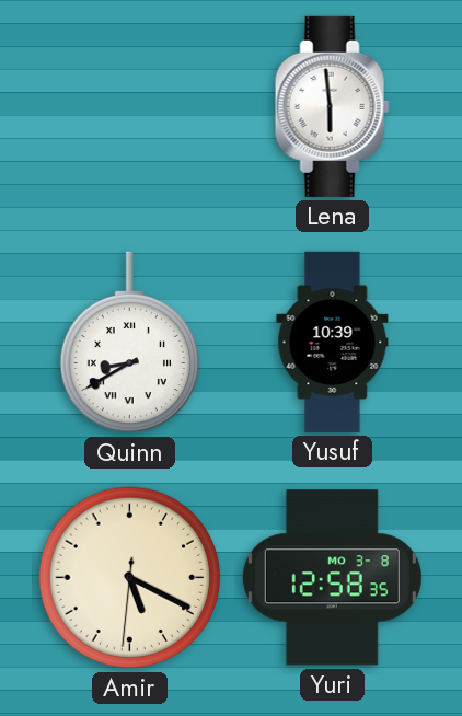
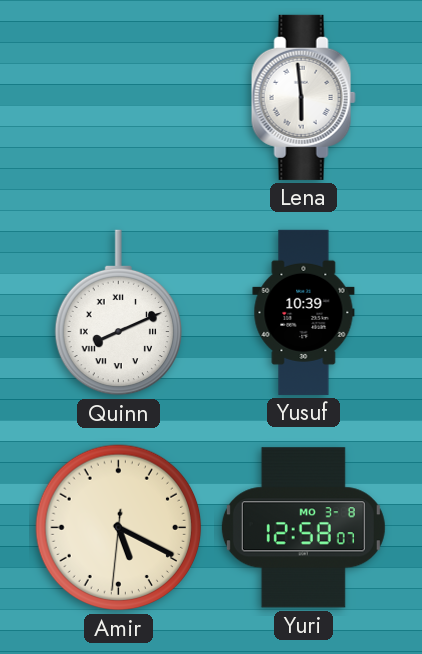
Quinn: 8:40 -> 8:11
Yuri: 12:58:35 -> 12:58:07
